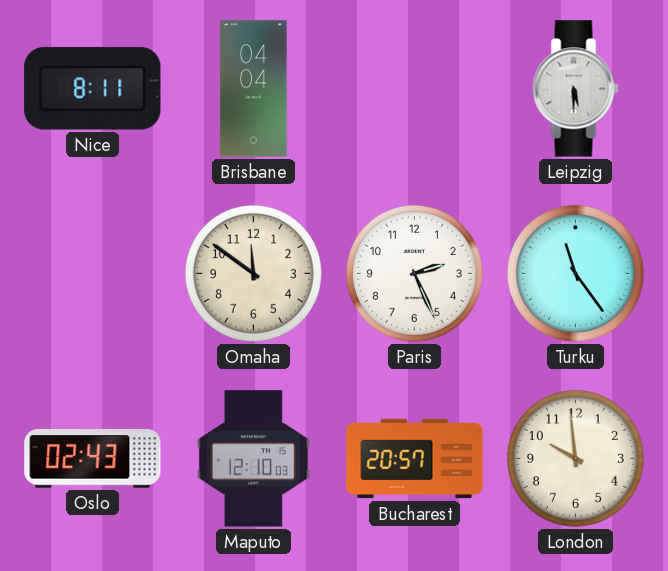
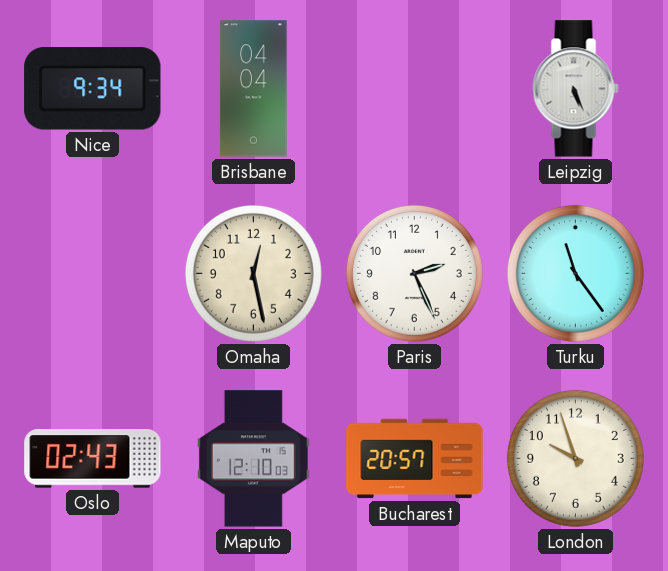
Nice: 8:11 -> 9:34
Leipzig: 5:30 -> 5:26
Omaha: 11:51 -> 12:28
London: 9:59 -> 9:57
